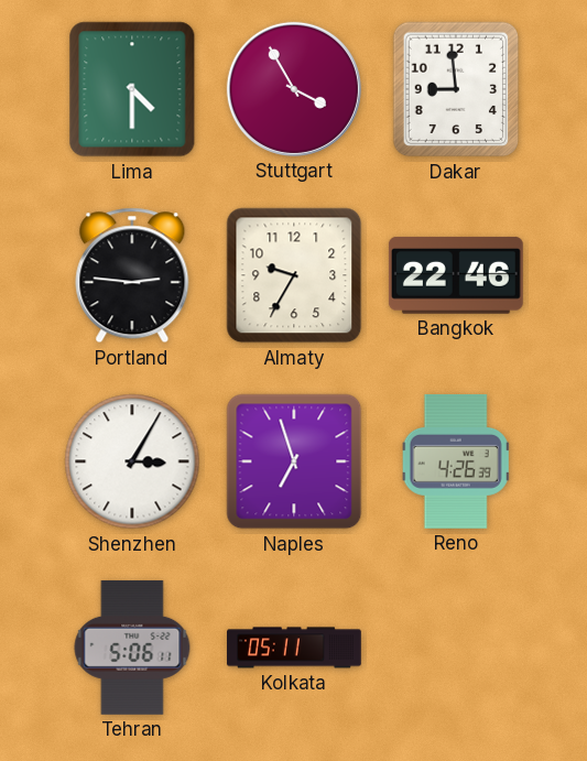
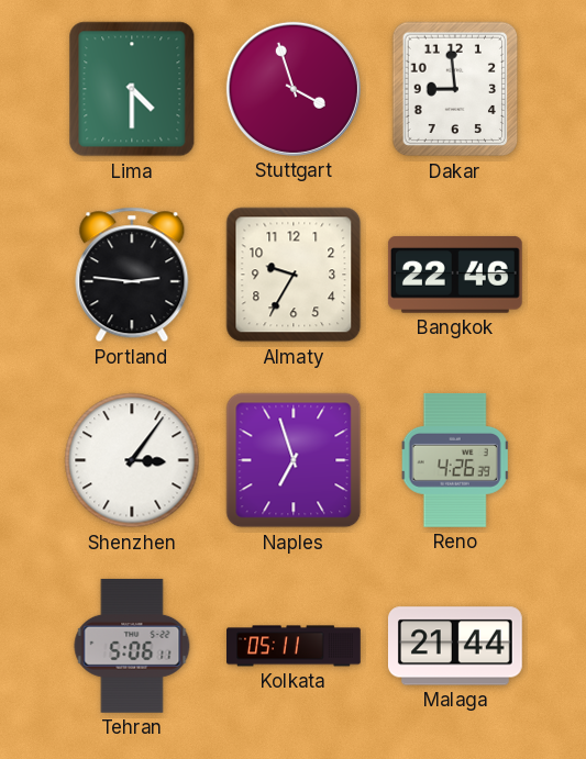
Stuttgart: 3:55 -> 3:57
Shenzhen: 3:05 -> 3:06
Malaga: none -> 21:44
